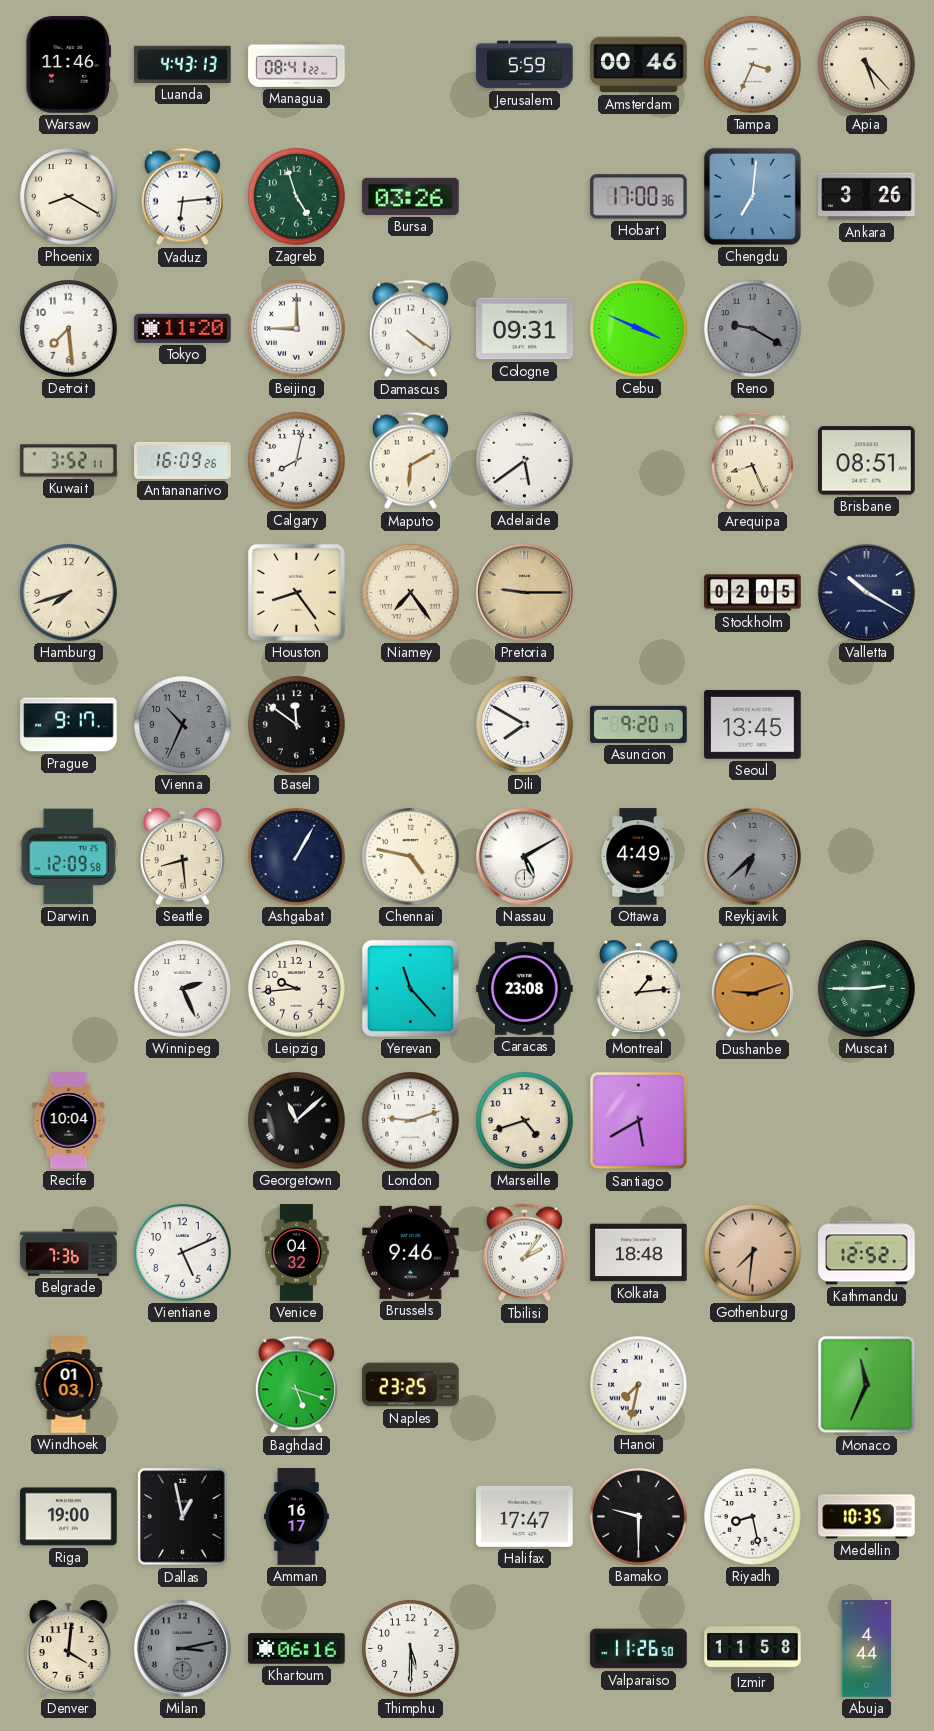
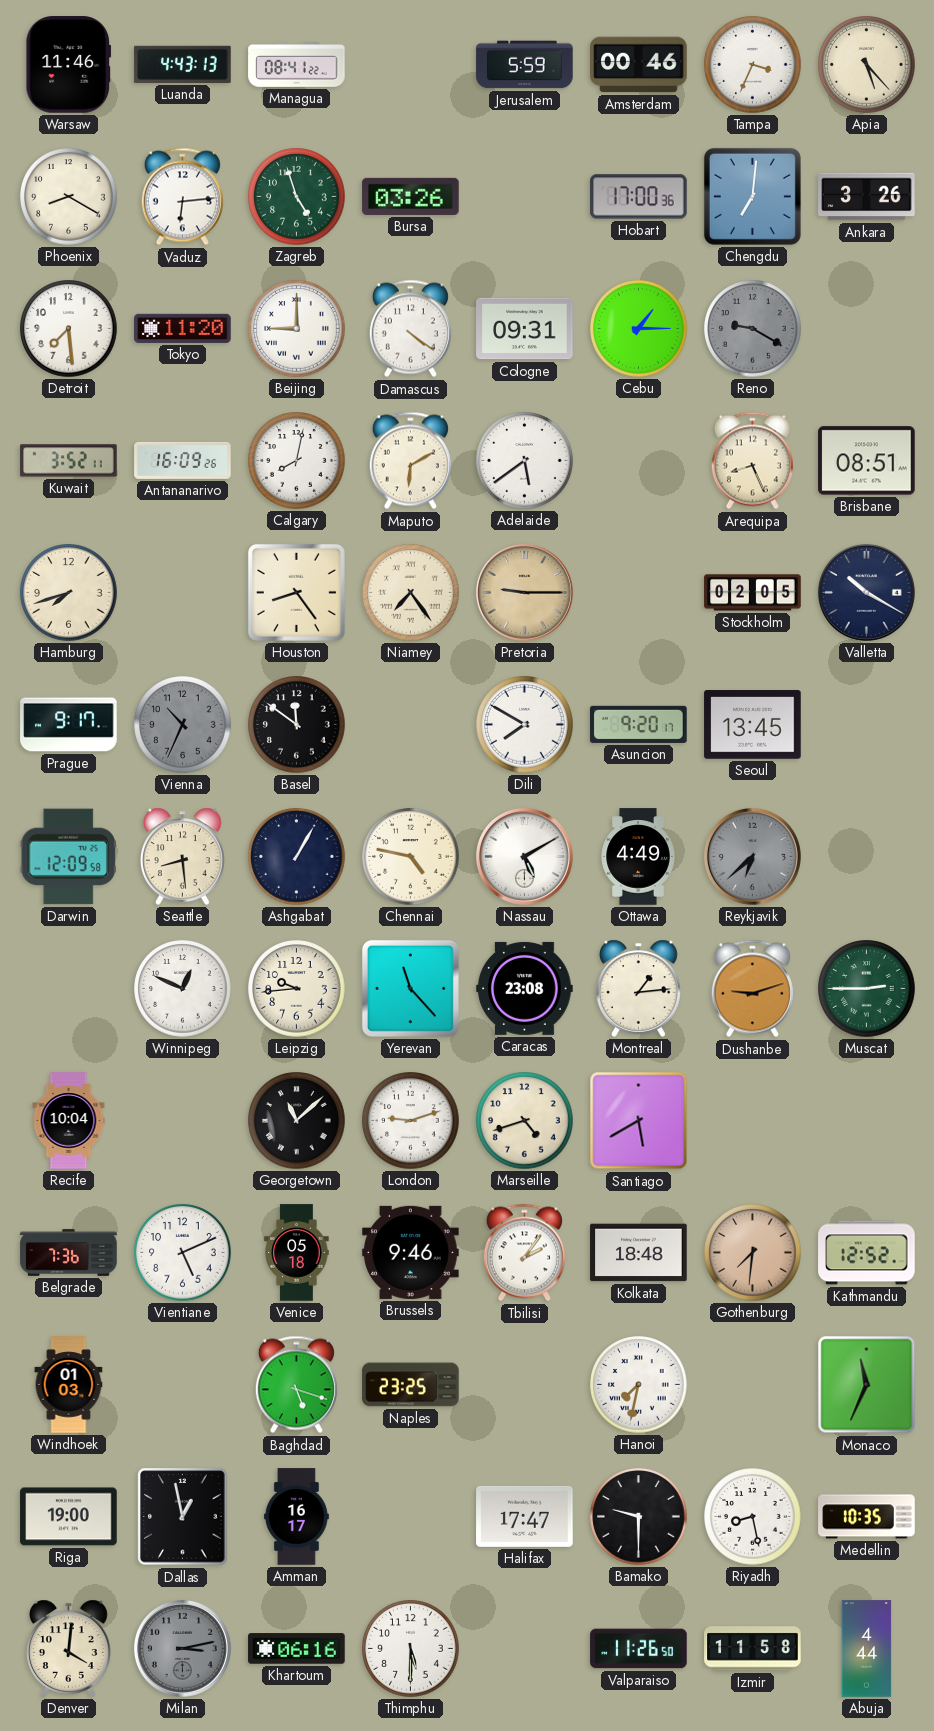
Cebu: 3:49 -> 1:15
Winnipeg: 2:26 -> 12:49
Venice: 04:32 -> 05:18
